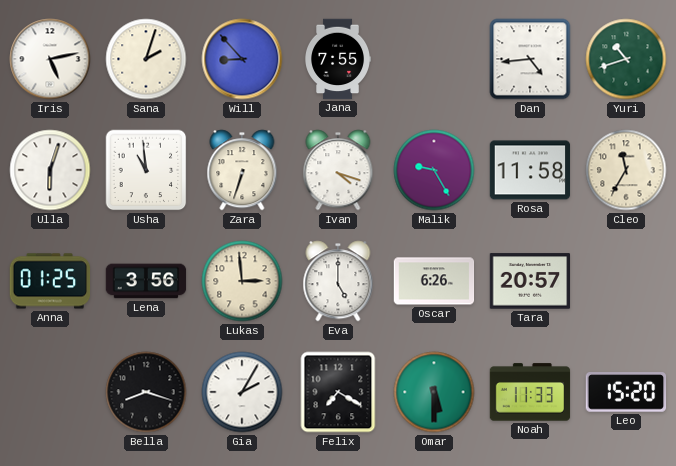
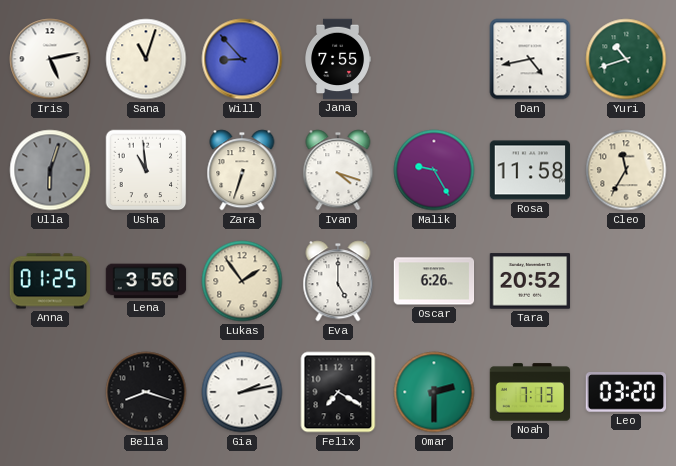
Sana: 2:03 -> 11:03
Dan: 4:44 -> 4:43
Ulla dial: white -> grey
Lukas: 2:59 -> 1:54
Tara: 20:57 -> 20:52
Gia: 2:05 -> 2:13
Omar: 5:30 -> 2:30
Noah: 11:33 -> 7:13
Leo: 15:20 -> 03:20
